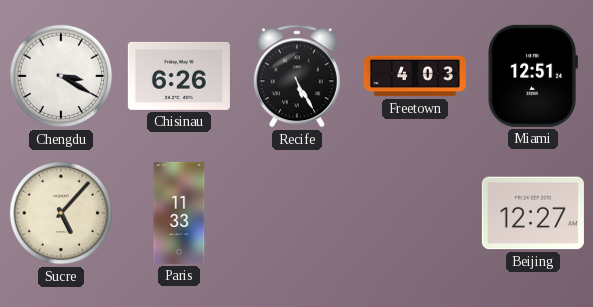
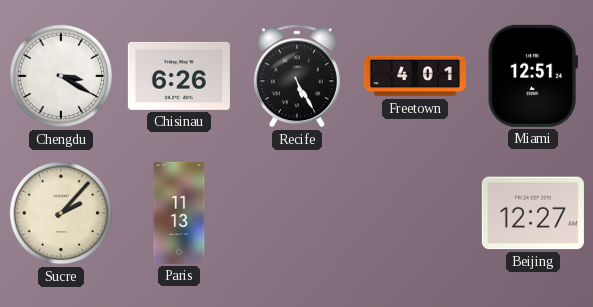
Freetown: 4:03 -> 4:01
Sucre: 5:07 -> 2:07
Paris: 11:33 -> 11:13
